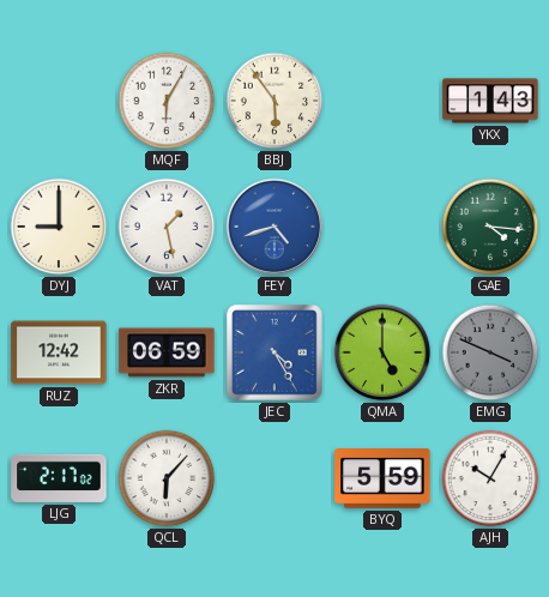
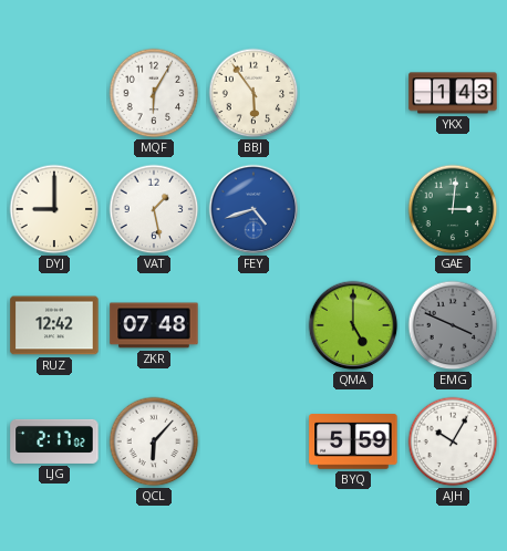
GAE: 4:16 -> 3:01
ZKR: 06:59 -> 07:48
JEC: 4:25 -> none
